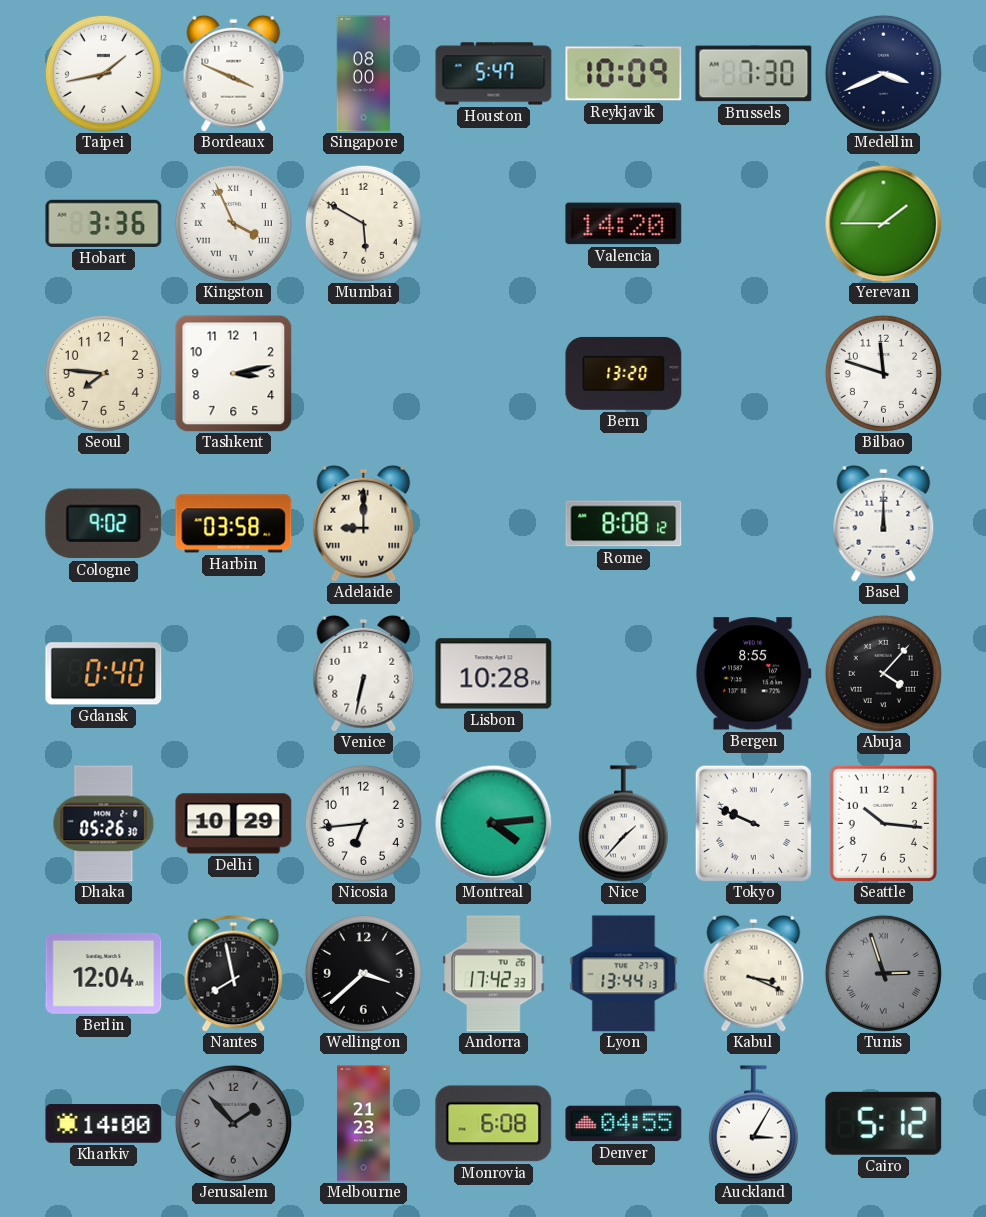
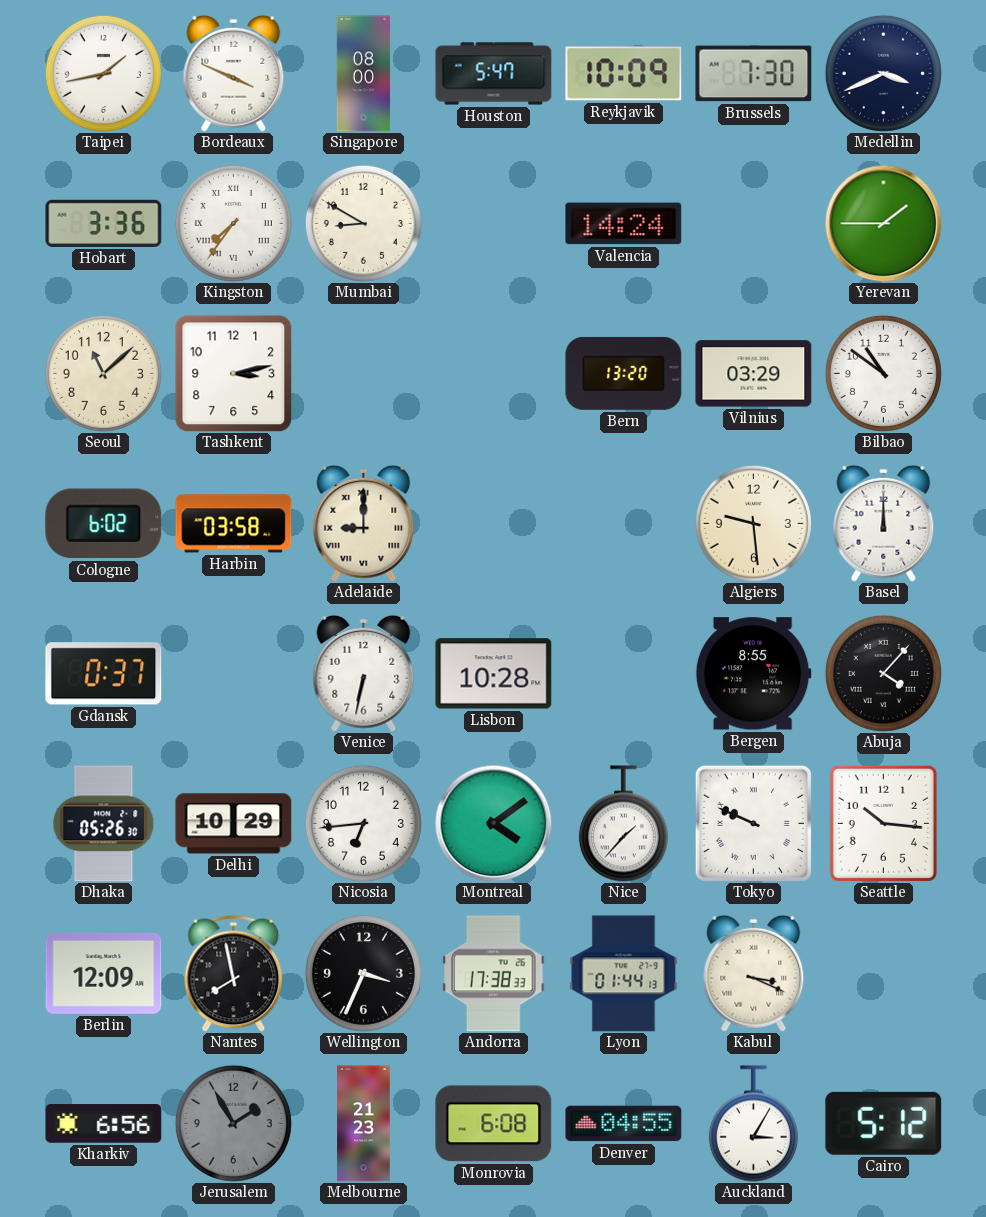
Kingston: 3:56 -> 7:36
Mumbai: 5:50 -> 8:50
Valencia: 14:20 -> 14:24
Seoul: 7:46 -> 11:08
Vilnius: none -> 03:29
Bilbao: 11:48 -> 10:51
Cologne: 9:02 -> 6:02
Rome: 8:08 -> none
Algiers: none -> 9:29
Gdansk: 0:40 -> 0:37
Montreal: 4:14 -> 4:09
Berlin: 12:04 -> 12:09
Wellington: 3:38 -> 3:34
Andorra: 17:42 -> 17:38
Lyon: 13:44 -> 01:44
Tunis: 2:57 -> none
Kharkiv: 14:00 -> 6:56
Jerusalem: 1:53 -> 1:55
